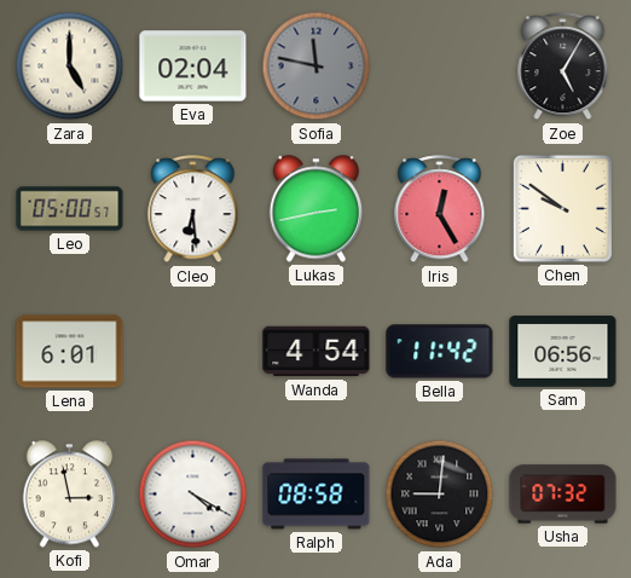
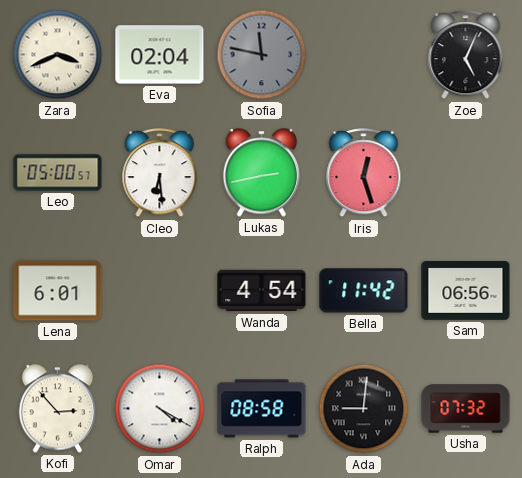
Zara: 5:00 -> 3:41
Zoe: 5:05 -> 5:04
Iris: 12:25 -> 12:27
Chen: 9:51 -> none
Kofi: 2:58 -> 2:53
